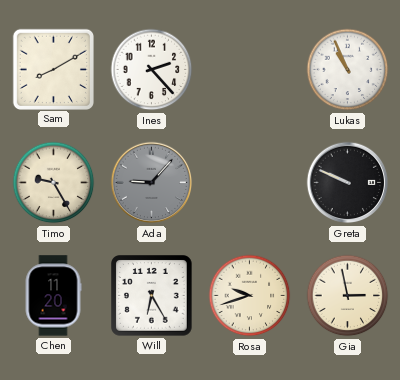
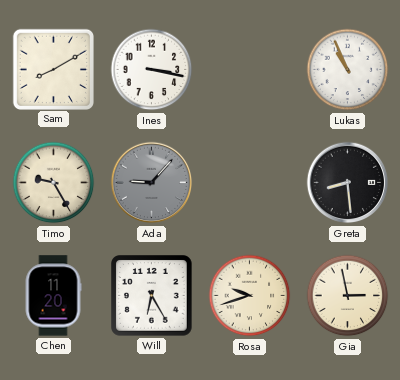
Ines: 2:23 -> 3:17
Greta: 9:49 -> 8:29
